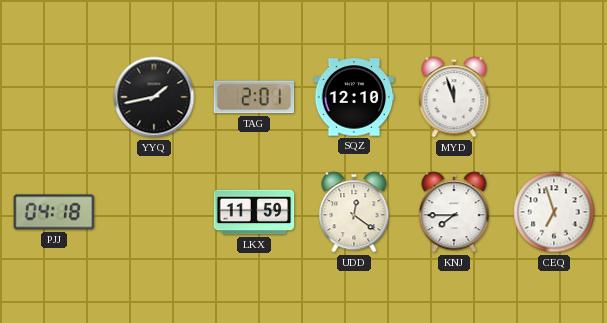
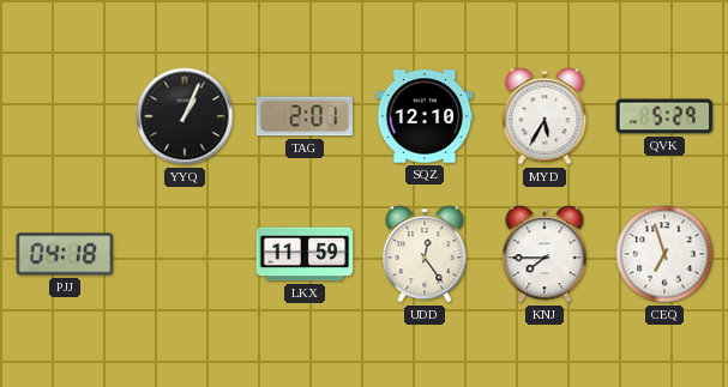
YYQ: 1:43 -> 1:04
MYD: 11:57 -> 5:35
QVK: none -> 5:29
UDD: 12:21 -> 12:24
